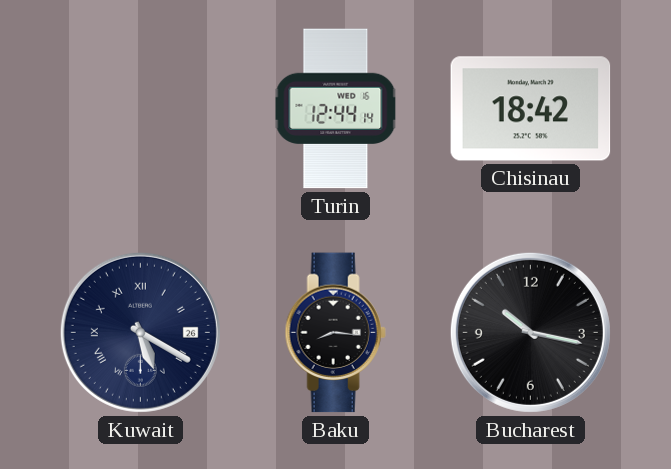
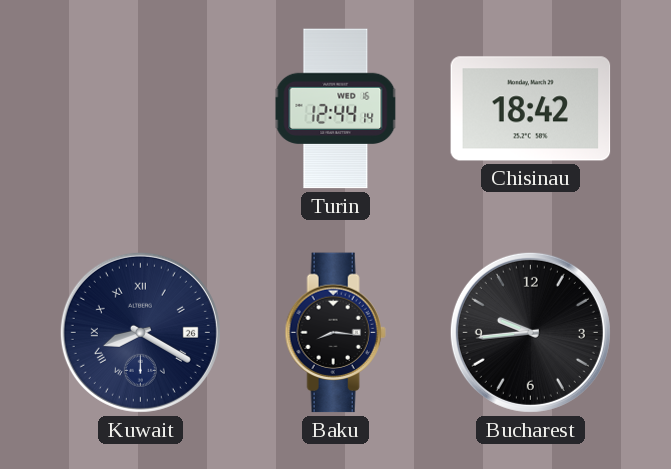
Kuwait: 5:20 -> 8:20
Bucharest: 10:17 -> 9:44
